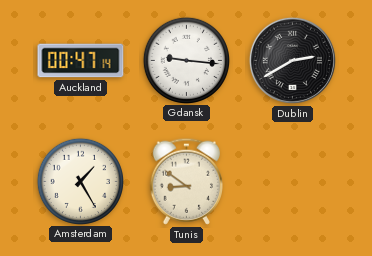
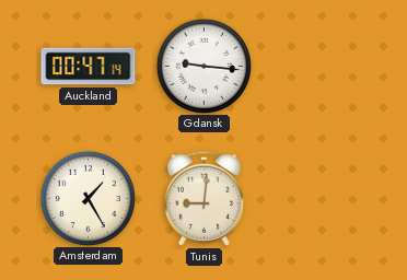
Dublin: 2:40 -> none
Tunis: 8:51 -> 9:01
